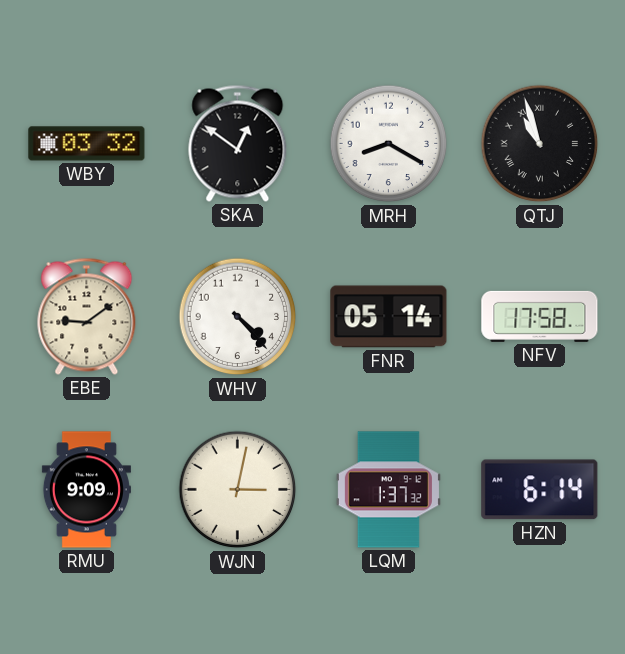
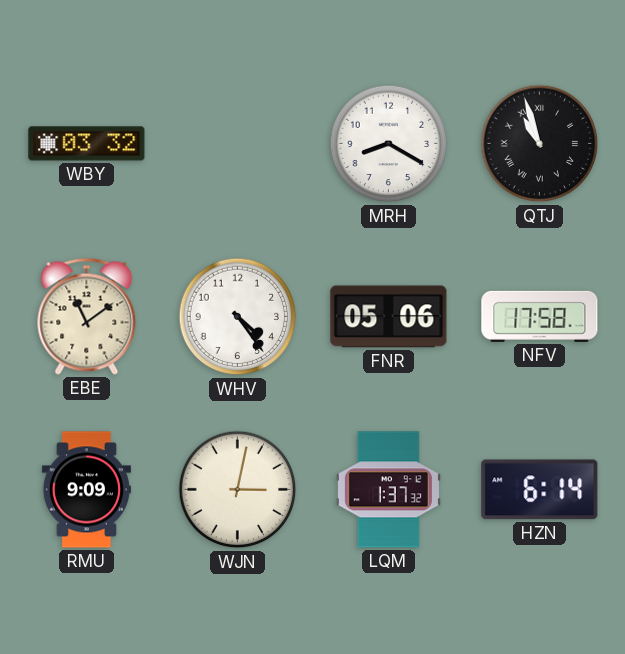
SKA: 12:51 -> none
EBE: 9:09 -> 11:09
WHV: 4:23 -> 4:24
FNR: 05:14 -> 05:06
